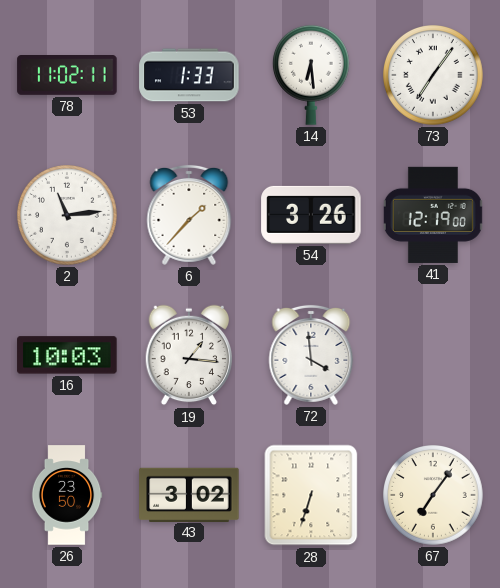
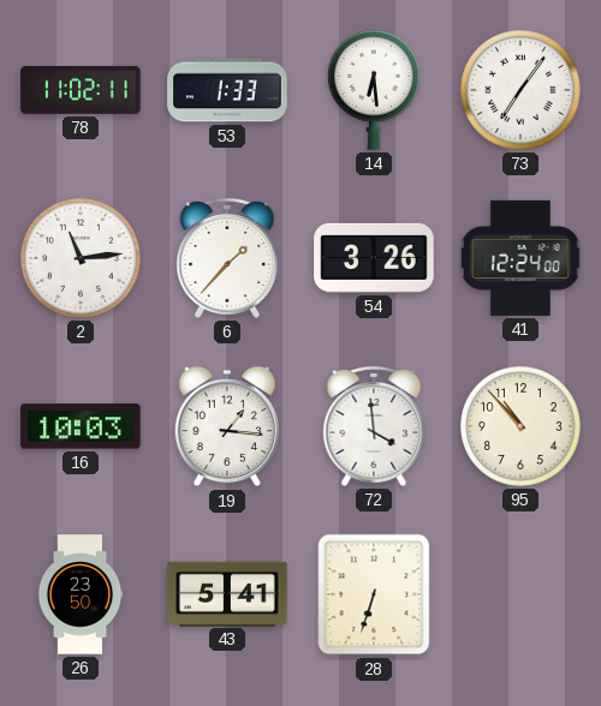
41: 12:19 -> 12:24
95: none -> 10:53
43: 3:02 -> 5:41
67: 7:06 -> none
